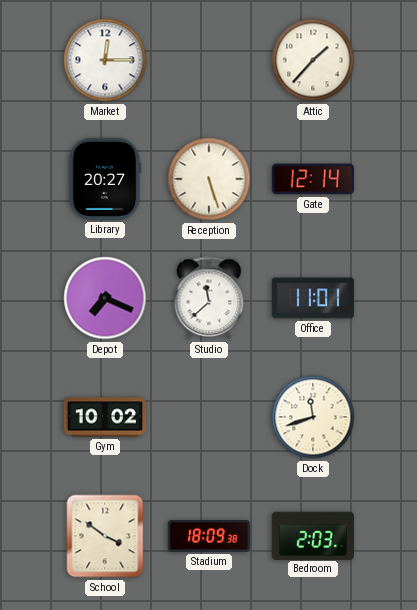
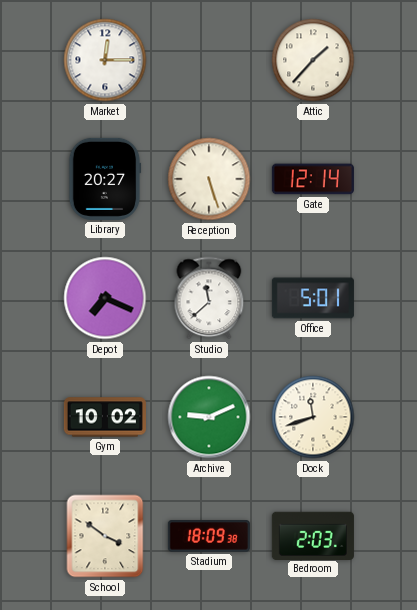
Office: 11:01 -> 5:01
Archive: none -> 9:11
